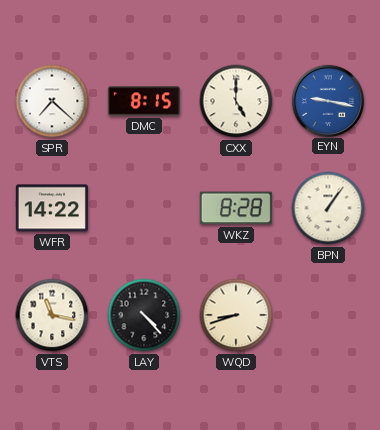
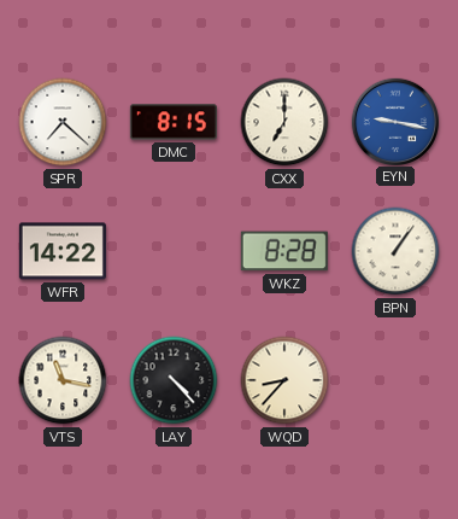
CXX: 5:00 -> 7:00
WQD: 8:42 -> 8:37
